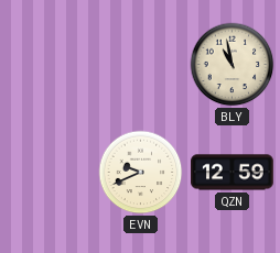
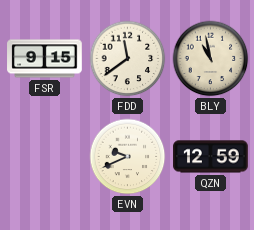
FSR: none -> 9:15
FDD: none -> 11:39
